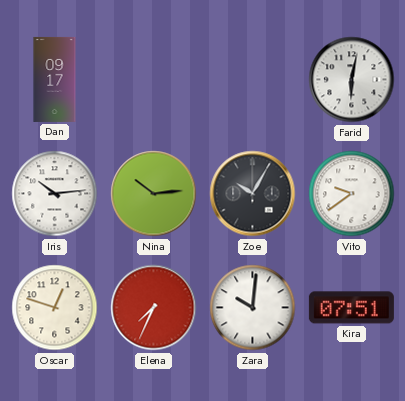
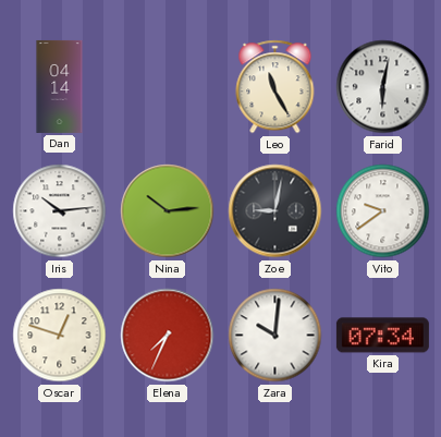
Dan: 09:17 -> 04:14
Leo: none -> 11:25
Zoe: 10:05 -> 9:02
Kira: 07:51 -> 07:34
